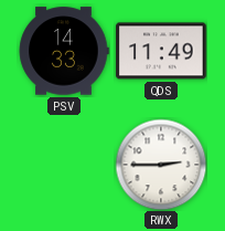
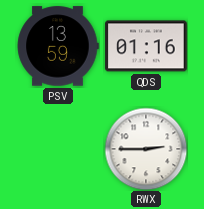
PSV: 14:33 -> 13:59
QDS: 11:49 -> 01:16
